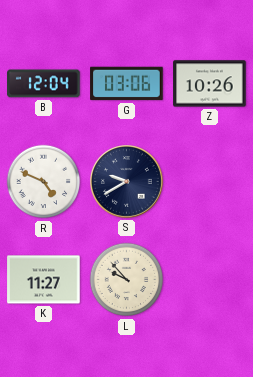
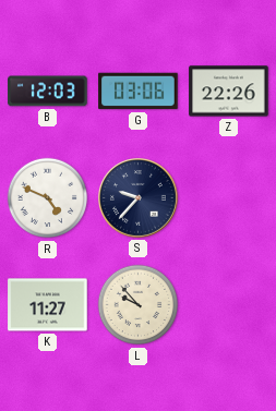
B: 12:04 -> 12:03
Z: 10:26 -> 22:26
S: 9:40 -> 9:37
